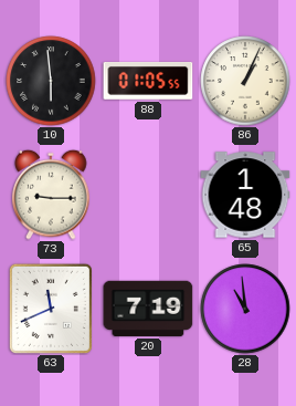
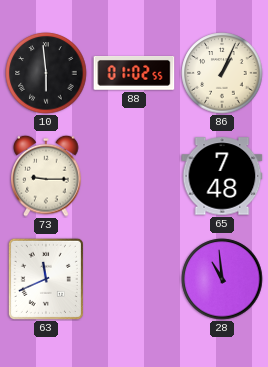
88: 01:05 -> 01:02
65: 1:48 -> 7:48
20: 7:19 -> none
